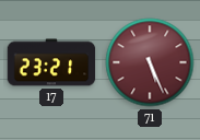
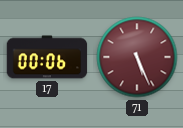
17: 23:21 -> 00:06
